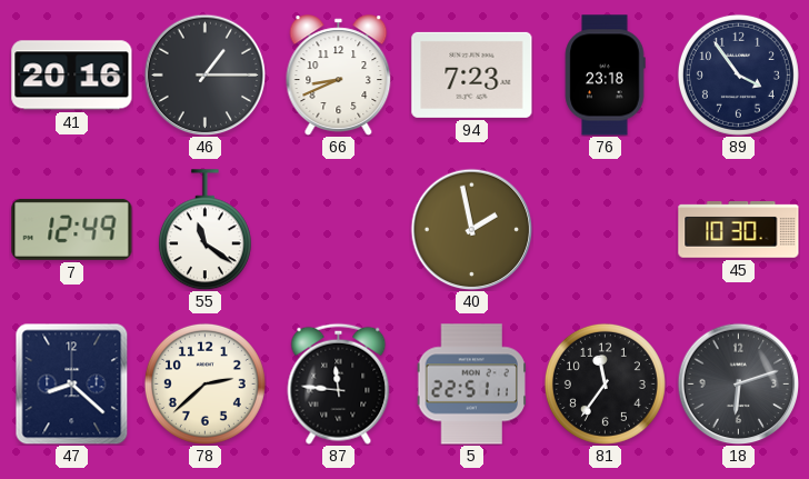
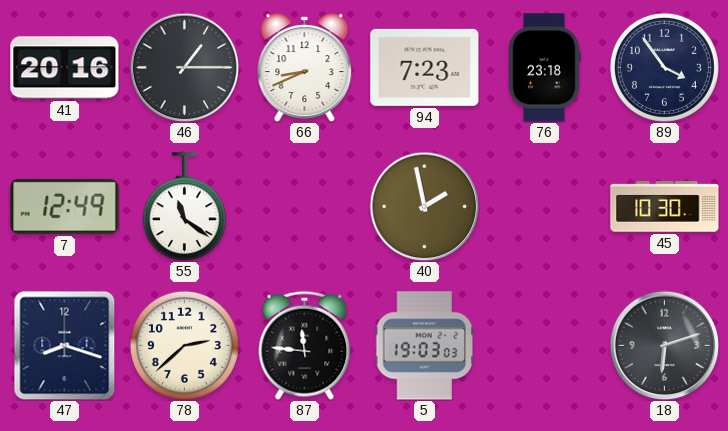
47: 8:22 -> 8:18
5: 22:51 -> 19:03
81: 11:36 -> none
